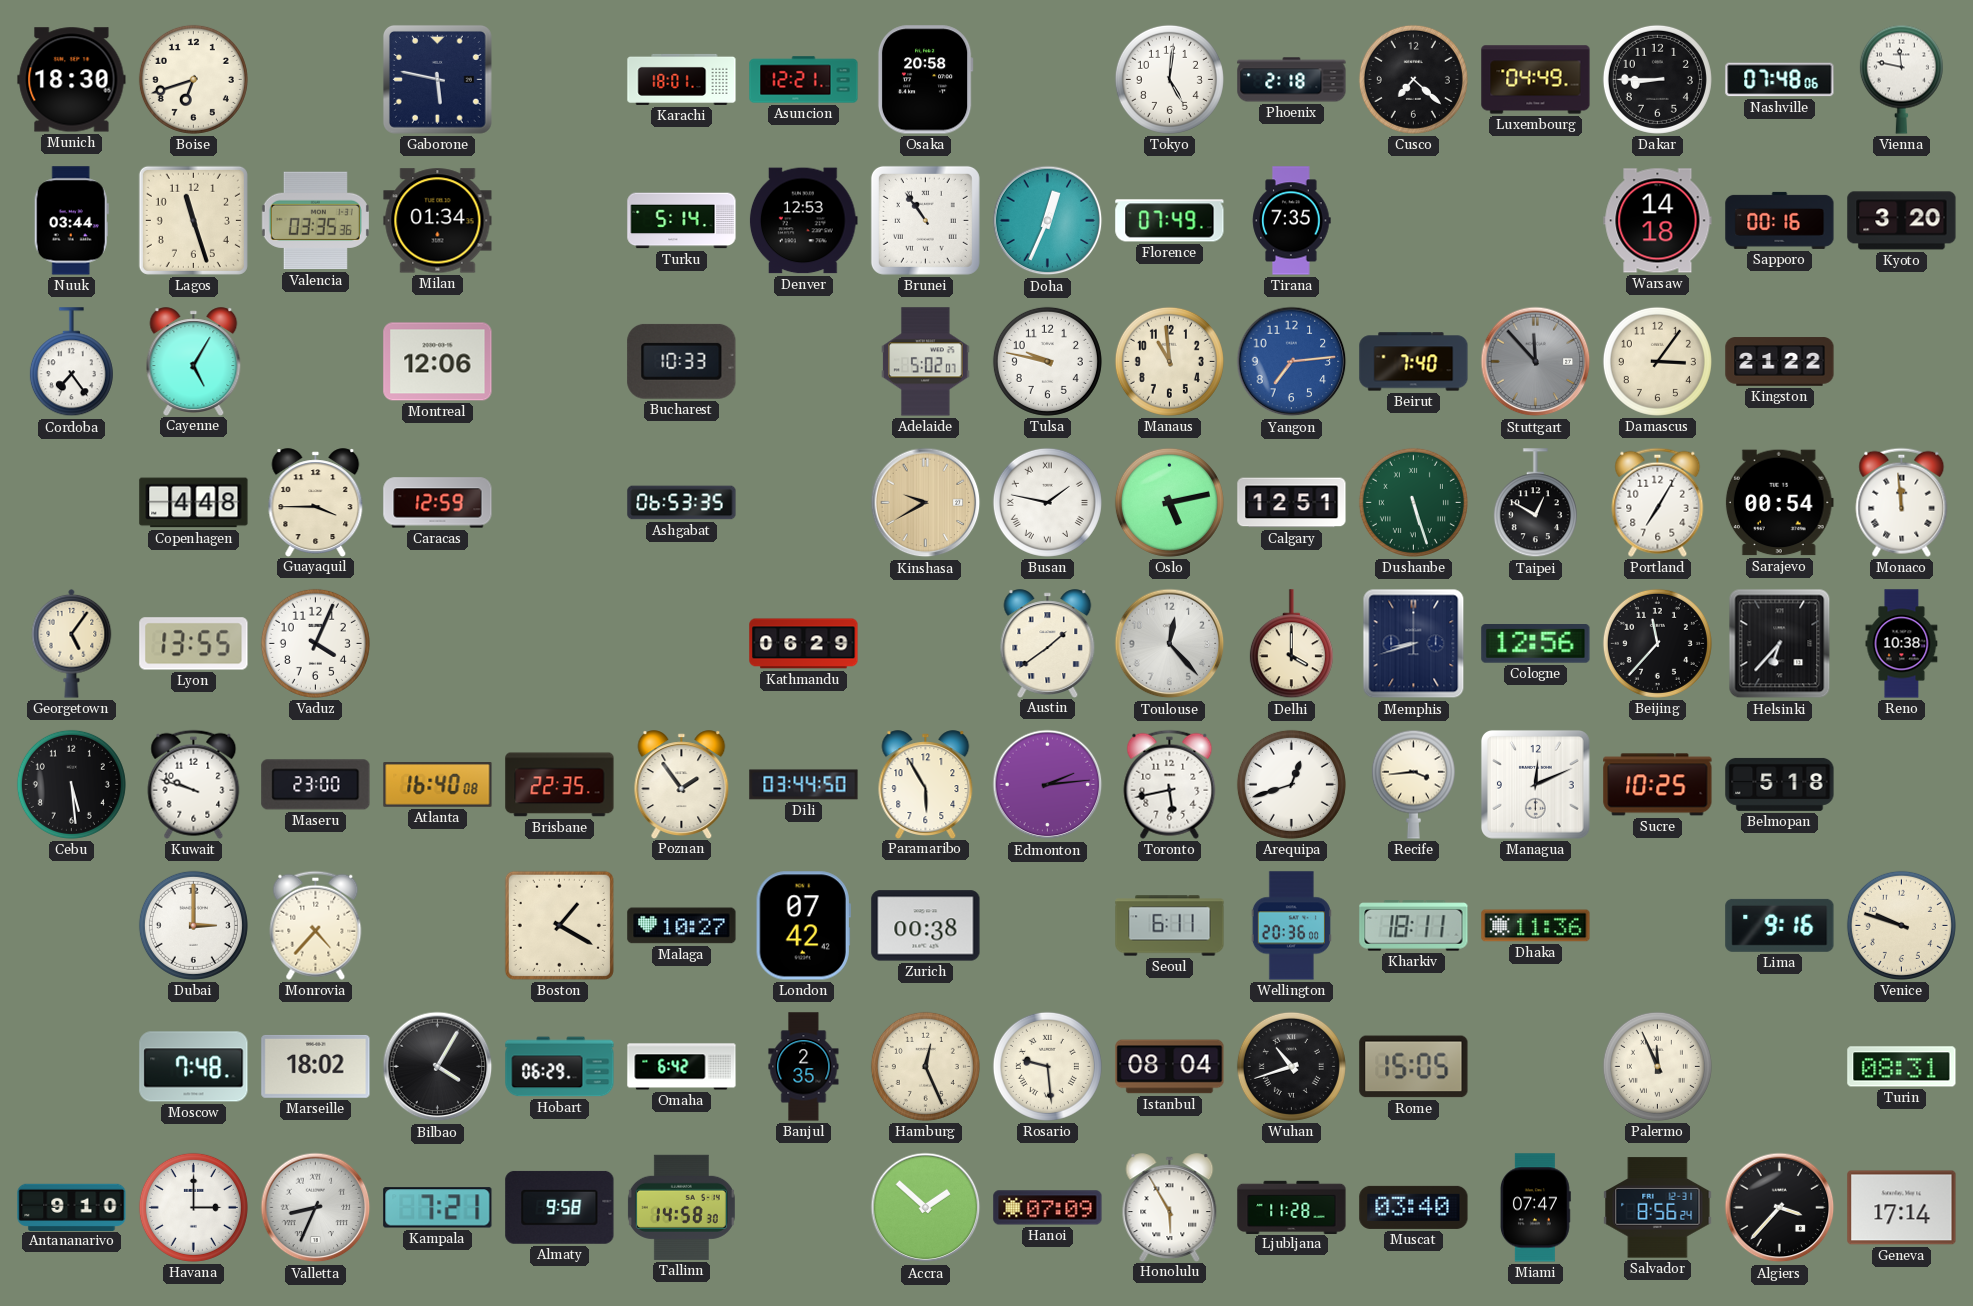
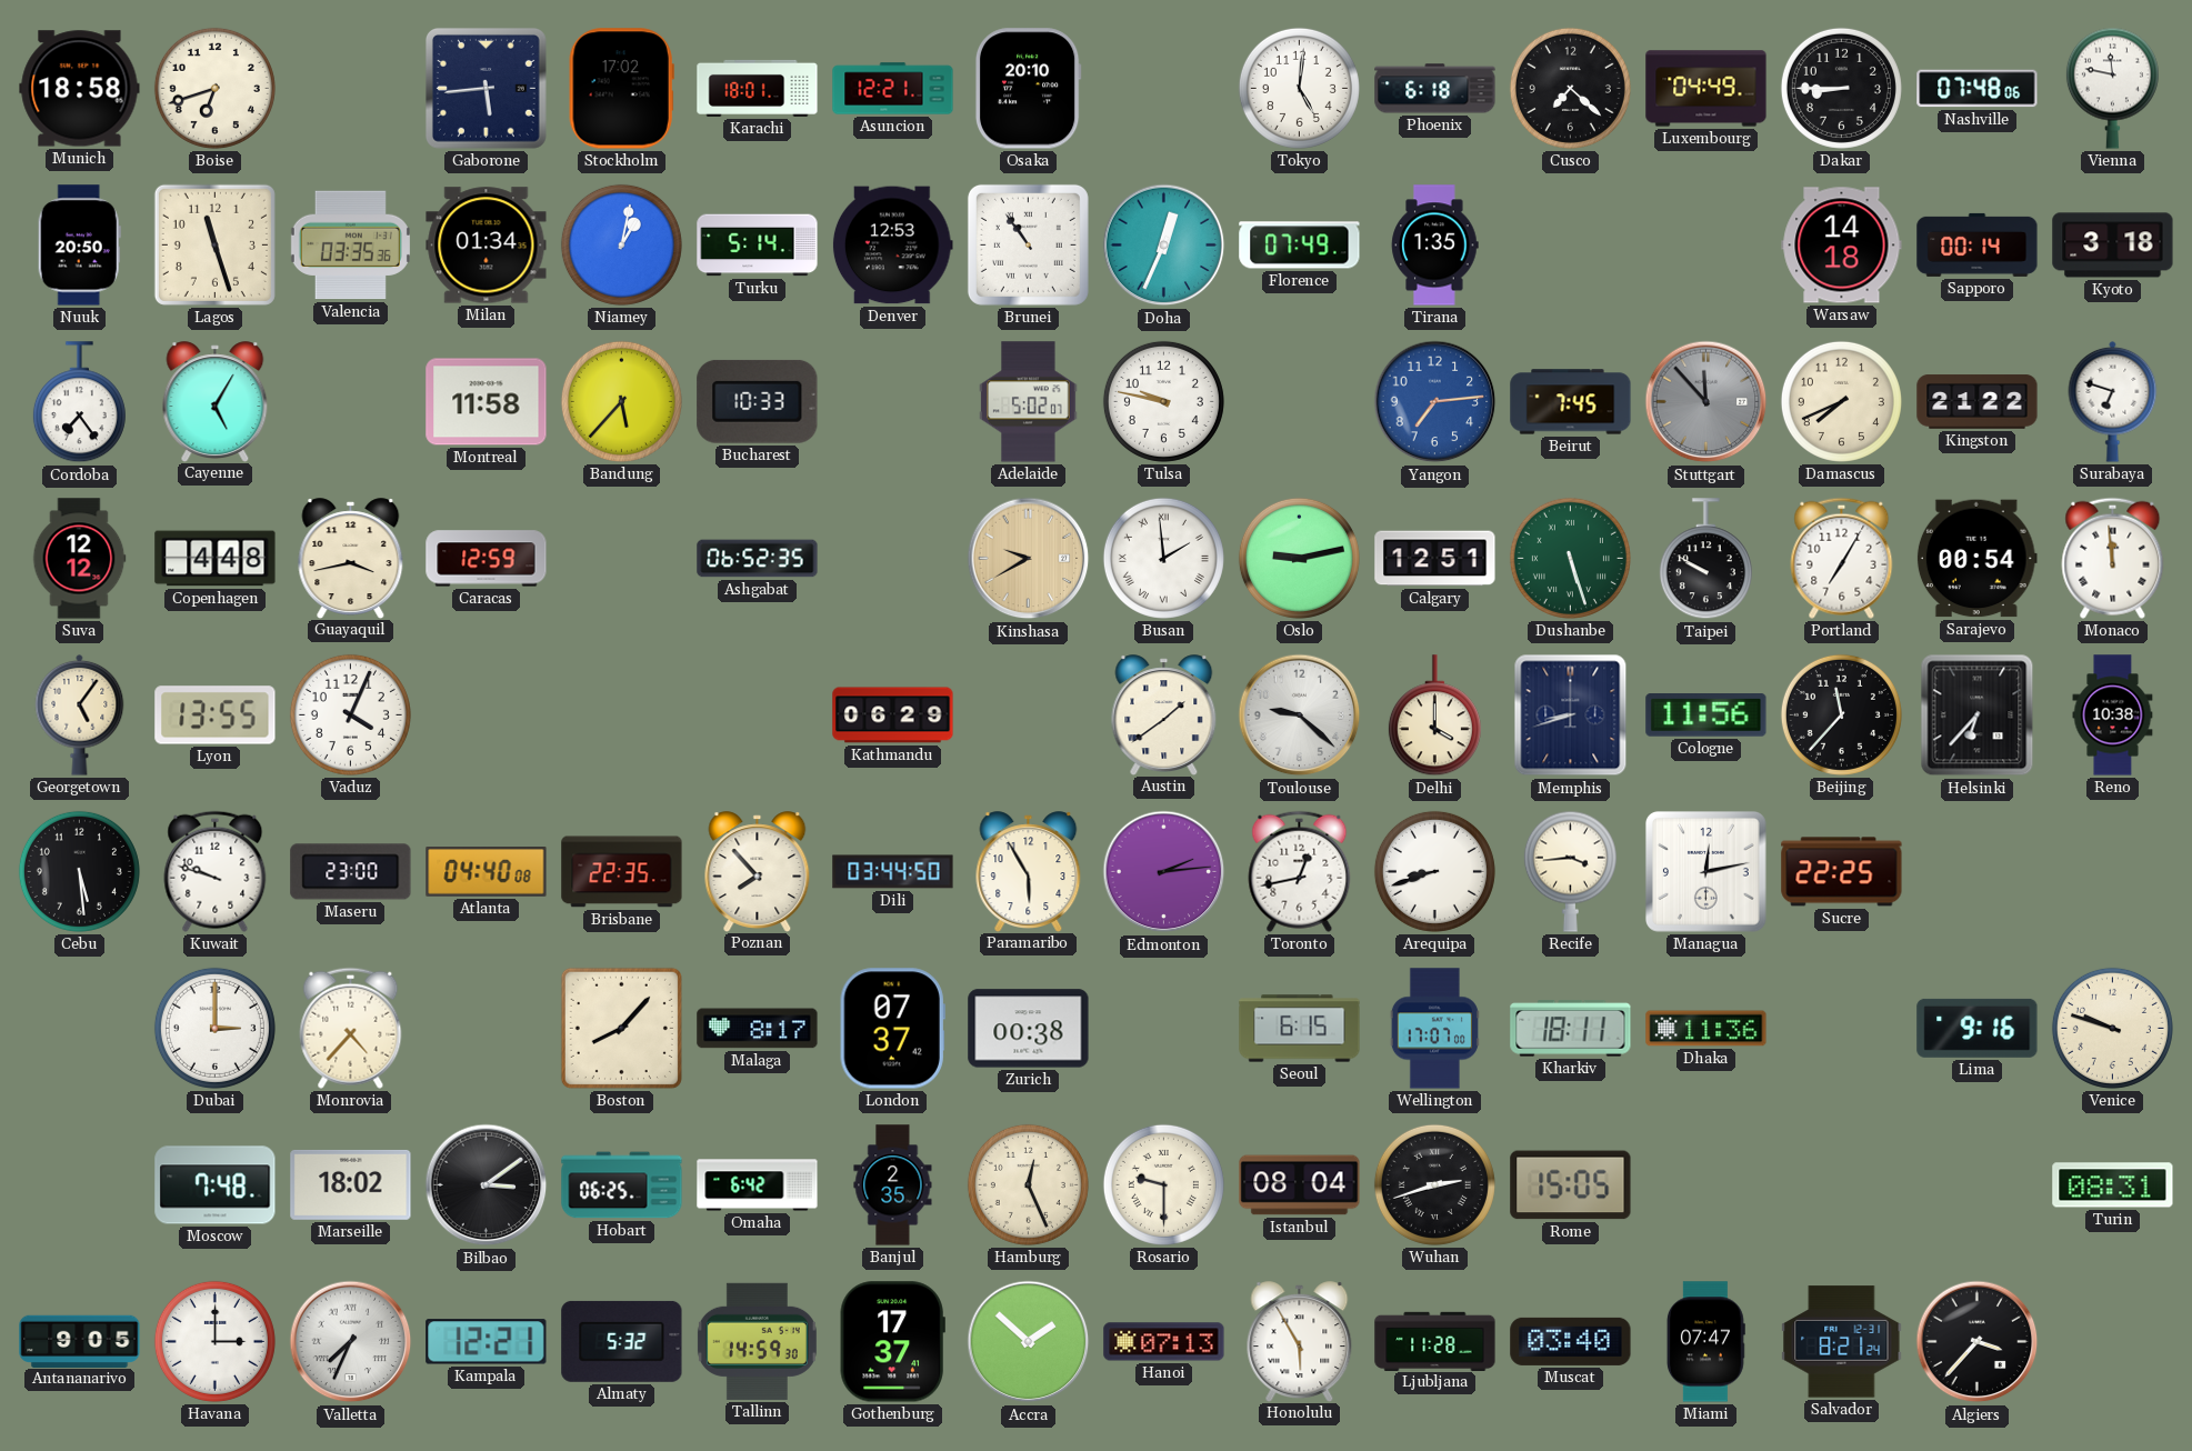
Munich: 18:30 -> 18:58
Gaborone: 5:47 -> 5:44
Stockholm: none -> 17:02
Osaka: 20:58 -> 20:10
Phoenix: 2:18 -> 6:18
Nuuk: 03:44 -> 20:50
Niamey: none -> 1:02
Tirana: 7:35 -> 1:35
Sapporo: 00:16 -> 00:14
Kyoto: 3:20 -> 3:18
Montreal: 12:06 -> 11:58
Bandung: none -> 5:37
Manaus: 10:59 -> none
Beirut: 7:40 -> 7:45
Damascus: 3:06 -> 7:41
Surabaya: none -> 6:48
Suva: none -> 12:12
Guayaquil: 3:45 -> 3:43
Ashgabat: 06:53 -> 06:52
Busan: 1:47 -> 1:59
Oslo: 5:13 -> 9:13
Taipei: 12:50 -> 9:50
Toulouse: 12:23 -> 9:22
Cologne: 12:56 -> 11:56
Atlanta: 16:40 -> 04:40
Poznan: 1:54 -> 7:53
Toronto: 5:43 -> 12:43
Arequipa: 12:42 -> 8:42
Managua: 12:11 -> 12:13
Sucre: 10:25 -> 22:25
Belmopan: 5:18 -> none
Boston: 1:20 -> 8:07
Malaga: 10:27 -> 8:17
London: 07:42 -> 07:37
Seoul: 6:11 -> 6:15
Wellington: 20:36 -> 17:07
Bilbao: 4:05 -> 3:09
Hobart: 06:29 -> 06:25
Rosario: 9:29 -> 9:30
Wuhan: 10:42 -> 2:42
Palermo: 11:56 -> none
Antananarivo: 9:10 -> 9:05
Valletta: 8:34 -> 7:34
Kampala: 7:21 -> 12:21
Almaty: 9:58 -> 5:32
Tallinn: 14:58 -> 14:59
Gothenburg: none -> 17:37
Hanoi: 07:09 -> 07:13
Salvador: 8:56 -> 8:21
Geneva: 17:14 -> none
